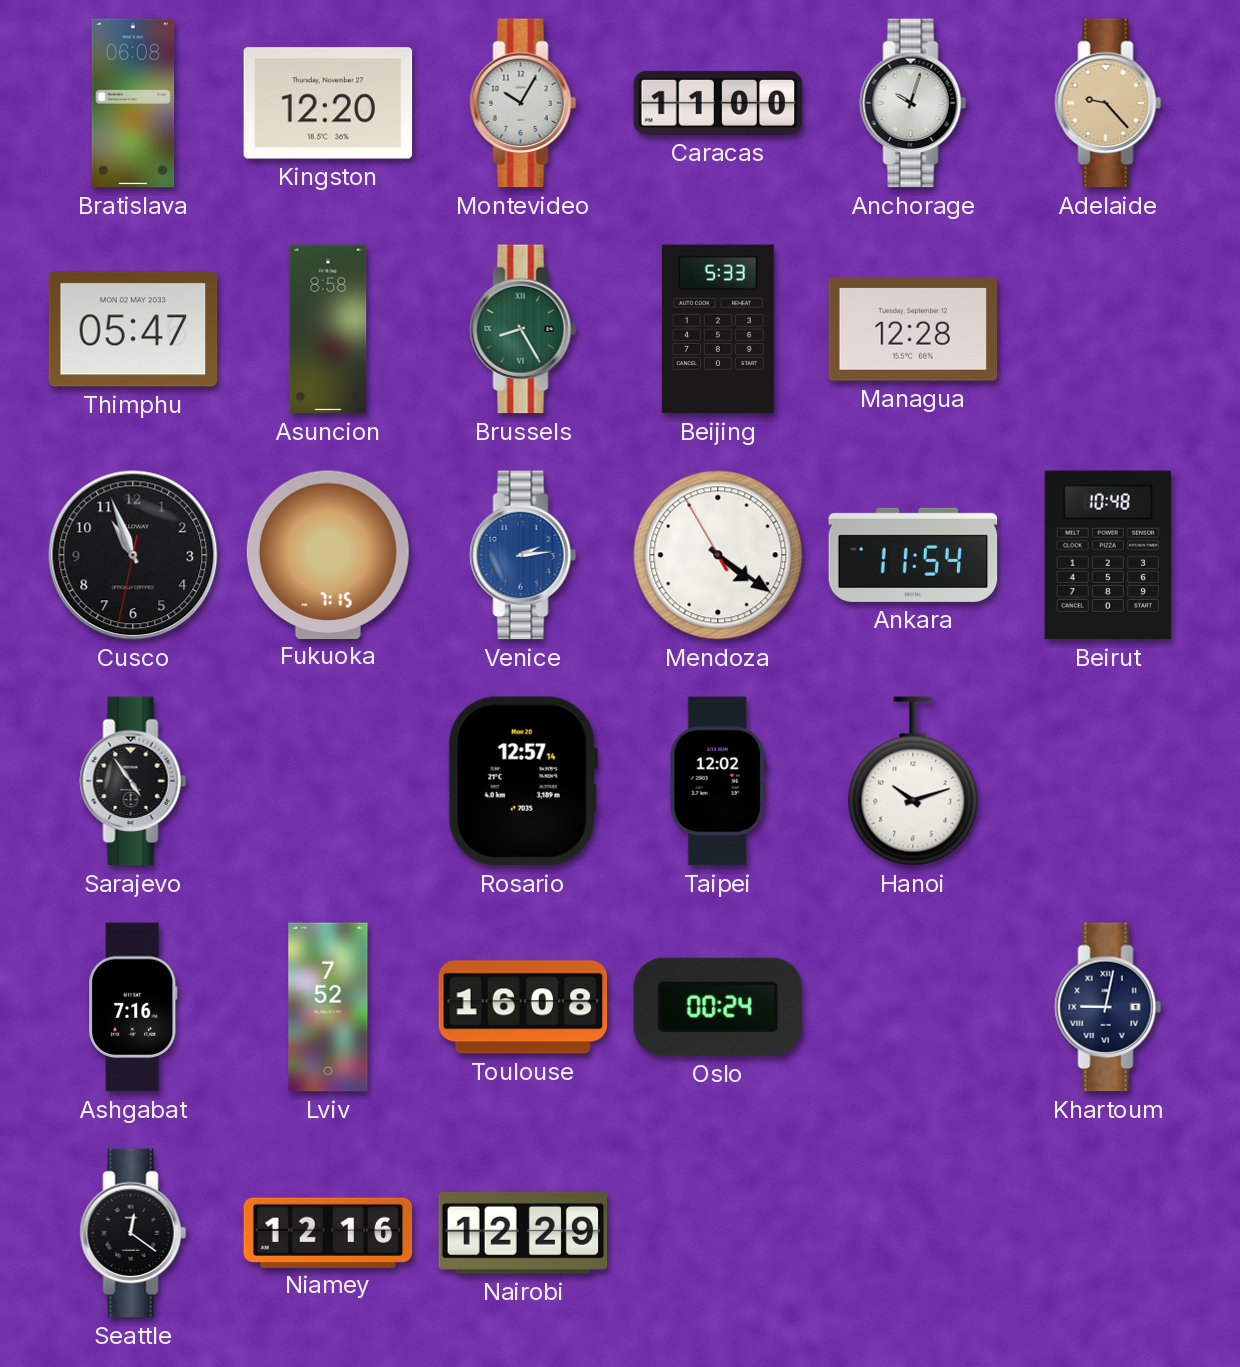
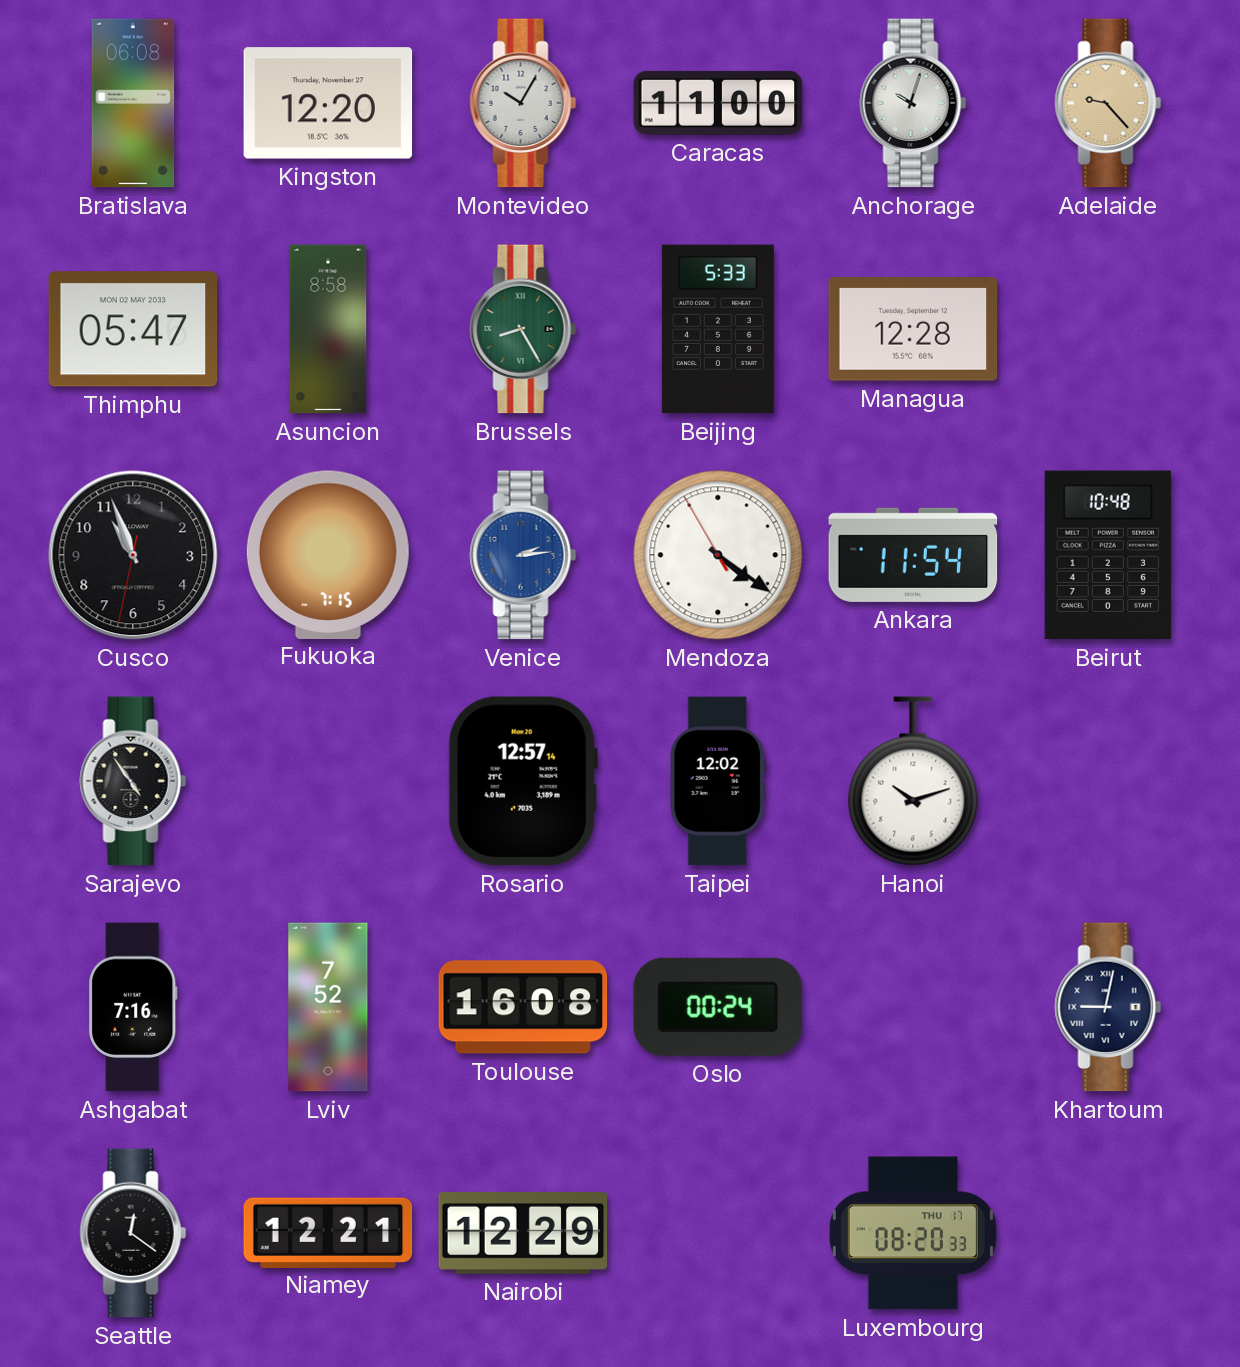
Niamey: 12:16 -> 12:21
Luxembourg: none -> 08:20
